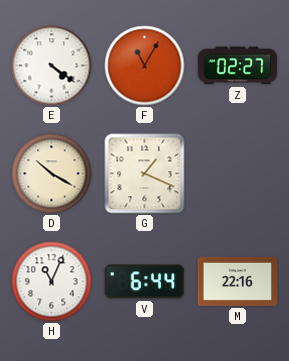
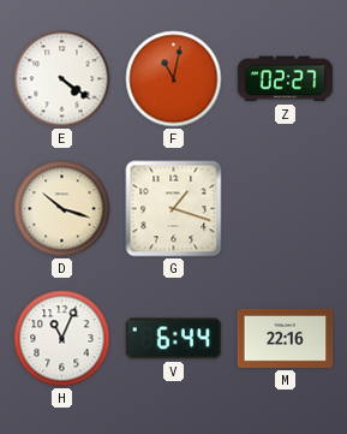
F: 11:05 -> 11:02
D: 10:20 -> 10:18
G: 1:19 -> 1:18
